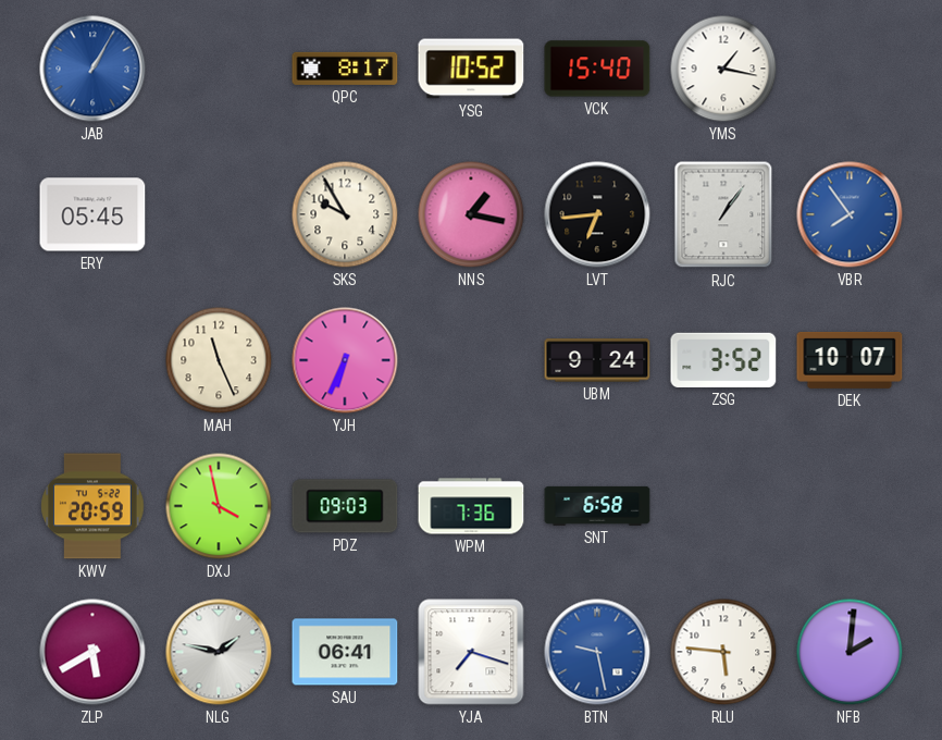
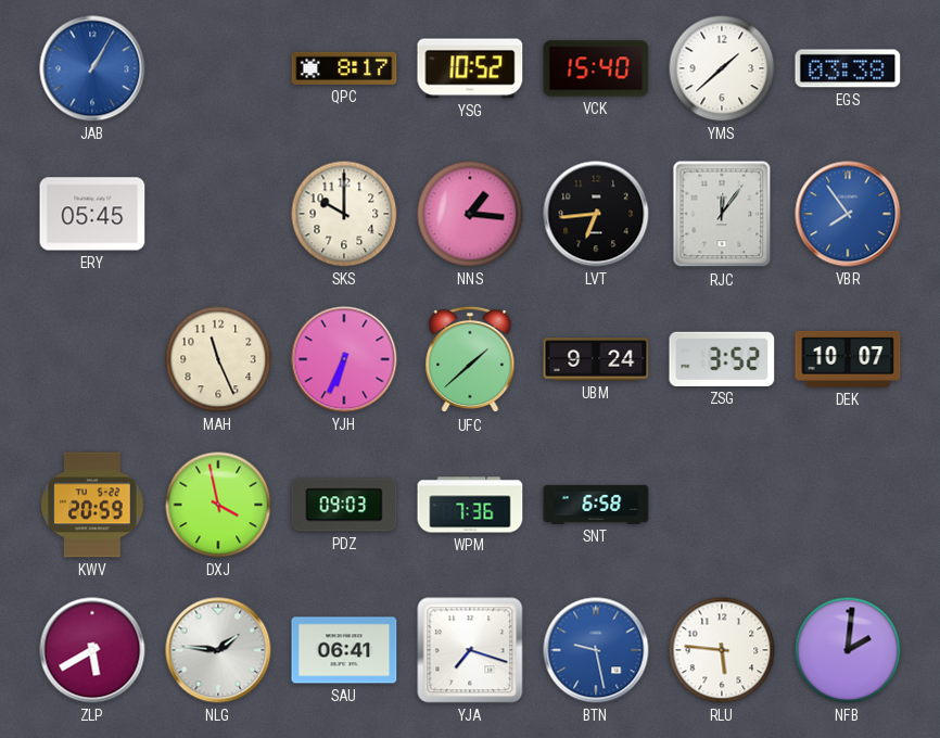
YMS: 1:17 -> 1:38
EGS: none -> 03:38
SKS: 9:55 -> 10:00
NNS: 1:17 -> 1:16
RJC: 1:06 -> 12:06
UFC: none -> 1:38
NLG: 1:47 -> 1:46
